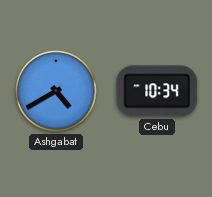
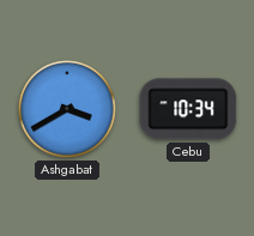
Ashgabat: 4:40 -> 3:40
